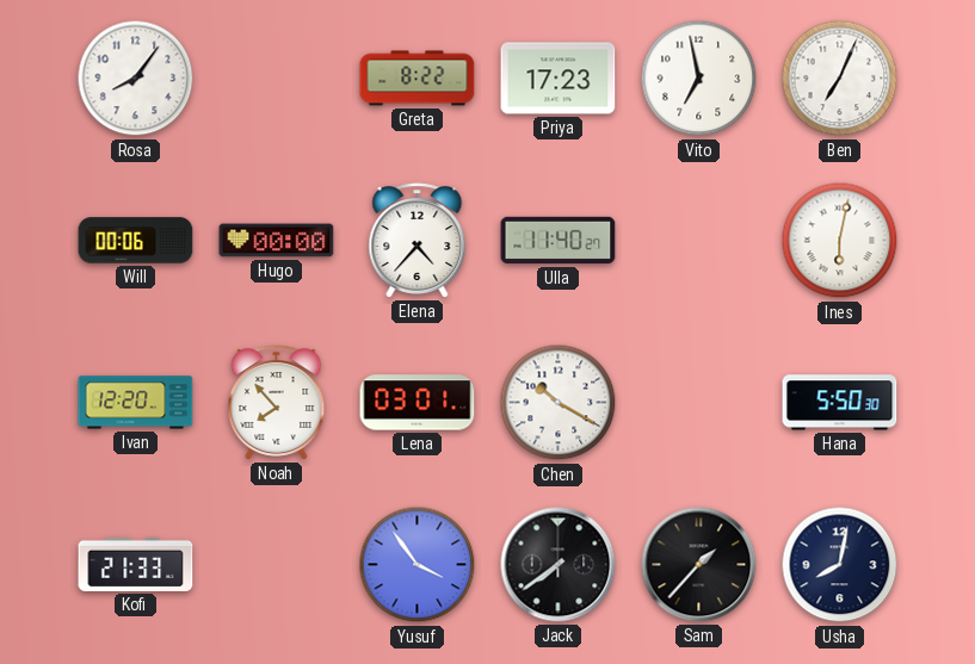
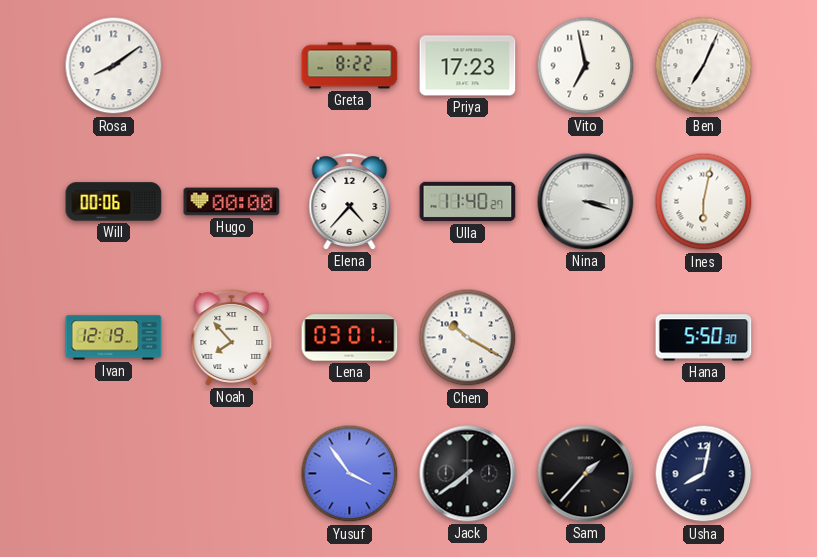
Rosa: 8:06 -> 8:09
Nina: none -> 3:18
Ivan: 12:20 -> 12:19
Kofi: 21:33 -> none
